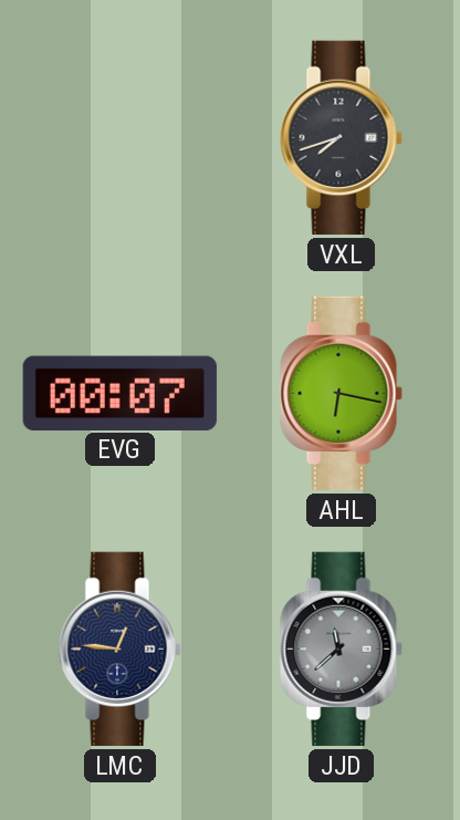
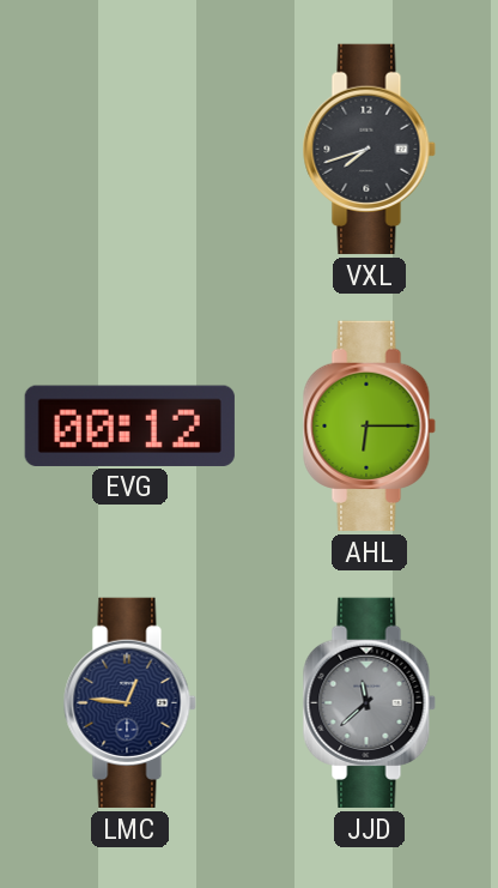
EVG: 00:07 -> 00:12
AHL: 6:17 -> 6:15
